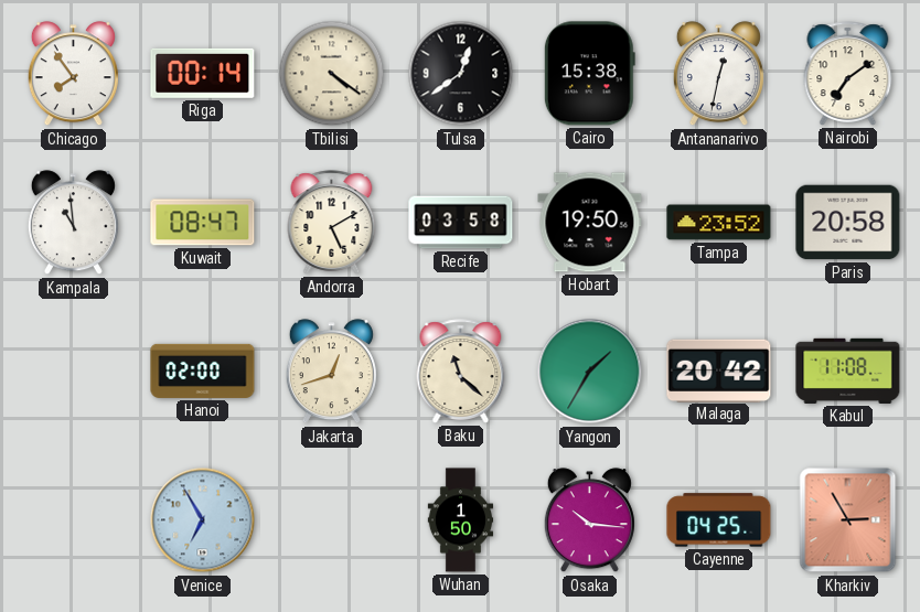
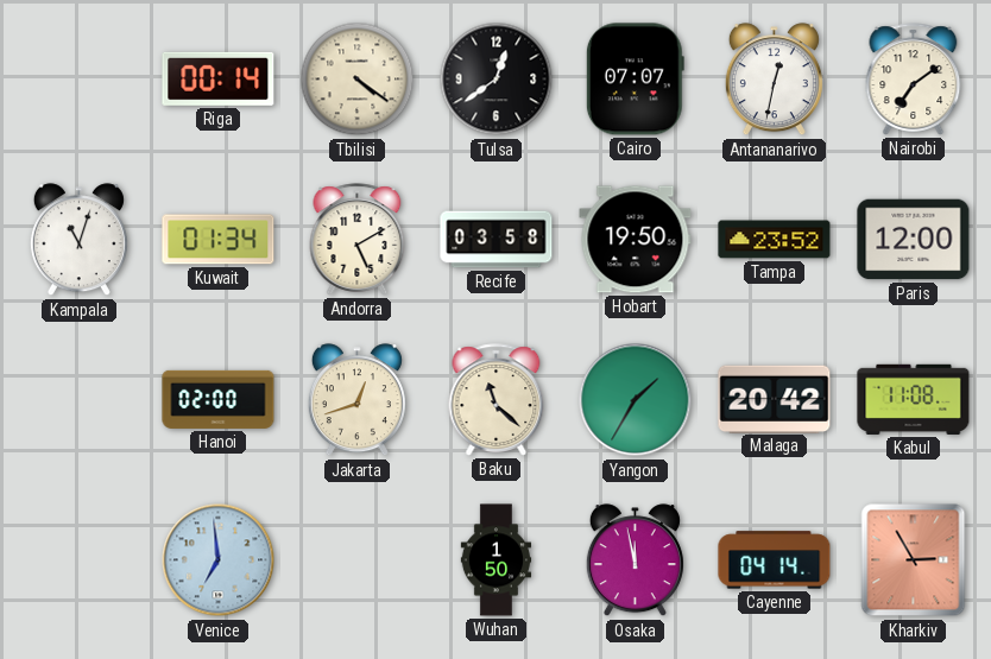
Chicago: 7:54 -> none
Cairo: 15:38 -> 07:07
Kampala: 10:59 -> 11:03
Kuwait: 08:47 -> 01:34
Paris: 20:58 -> 12:00
Venice: 6:55 -> 6:59
Osaka: 10:16 -> 11:58
Cayenne: 04:25 -> 04:14
